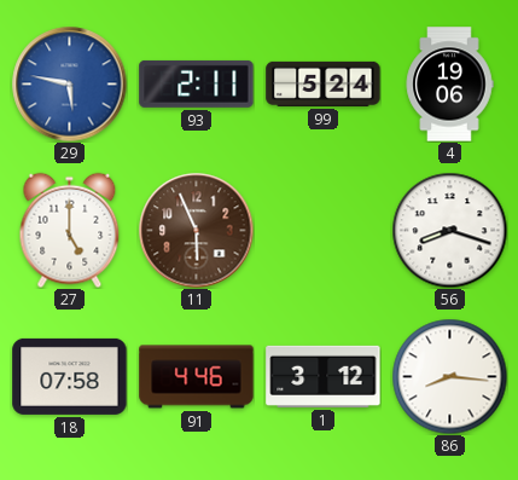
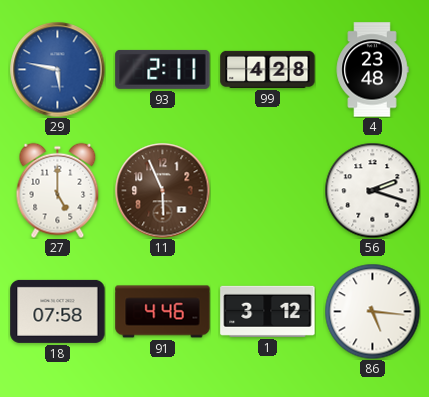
99: 5:24 -> 4:28
4: 19:06 -> 23:48
56: 8:18 -> 2:18
86: 8:16 -> 5:16
